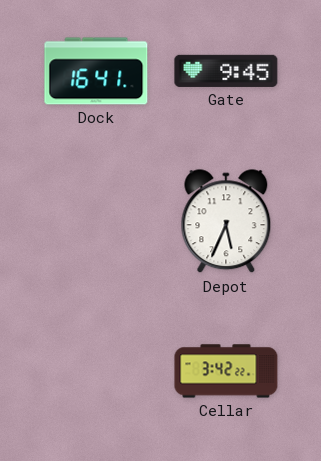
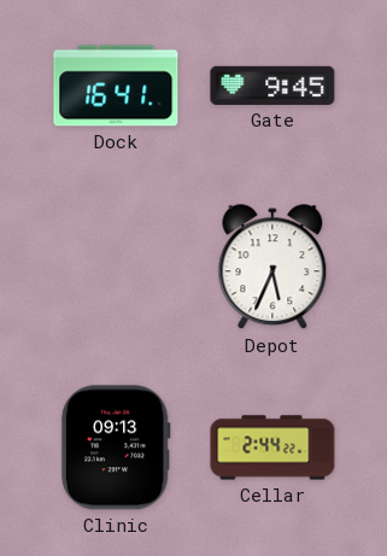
Clinic: none -> 09:13
Cellar: 3:42 -> 2:44
